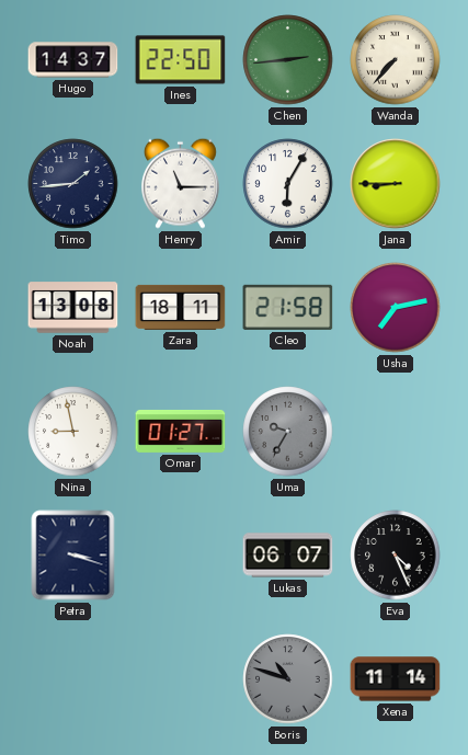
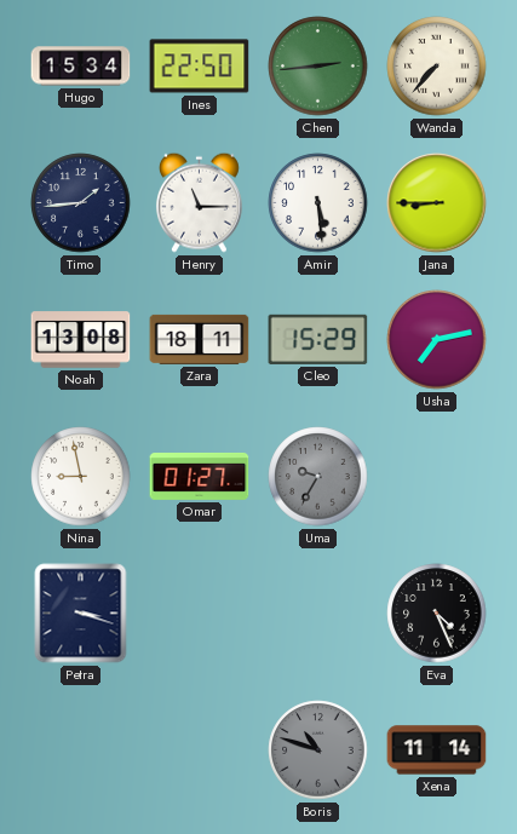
Hugo: 14:37 -> 15:34
Amir: 6:05 -> 5:29
Cleo: 21:58 -> 15:29
Lukas: 06:07 -> none
